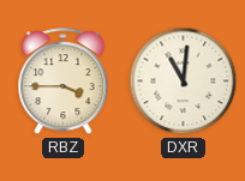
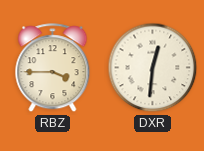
DXR: 11:01 -> 12:31
